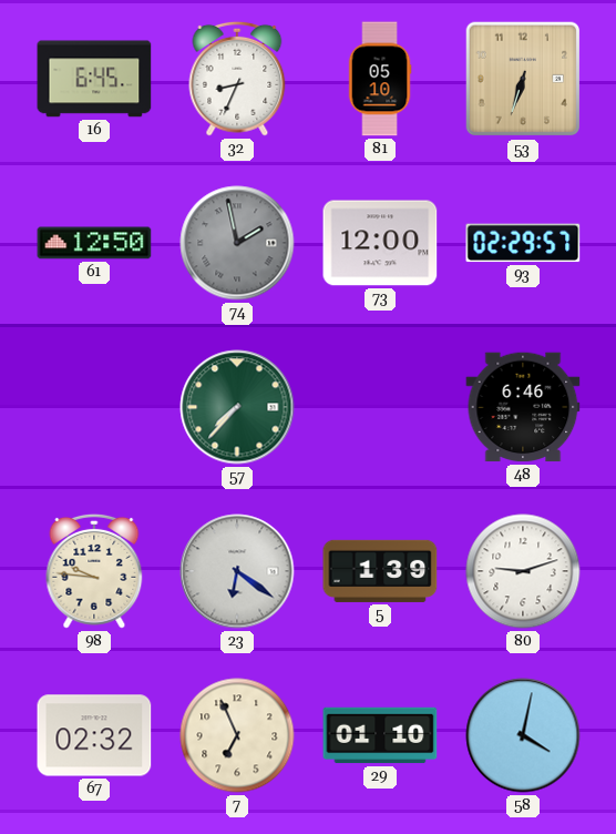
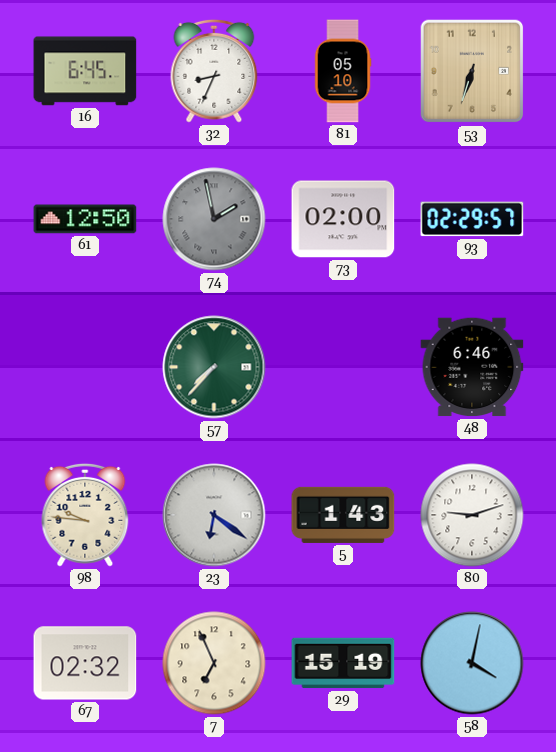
73: 12:00 -> 02:00
5: 1:39 -> 1:43
29: 01:10 -> 15:19
